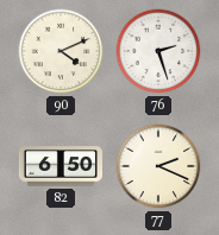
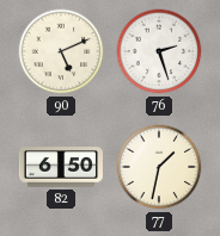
90: 4:11 -> 5:11
77: 2:19 -> 1:32
